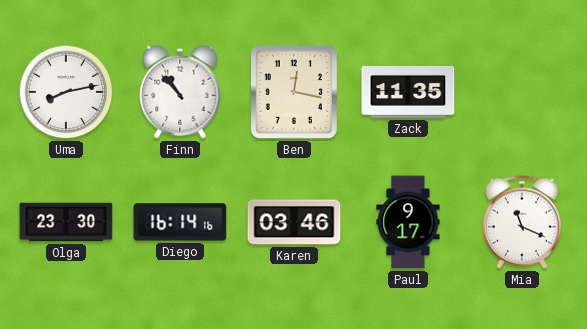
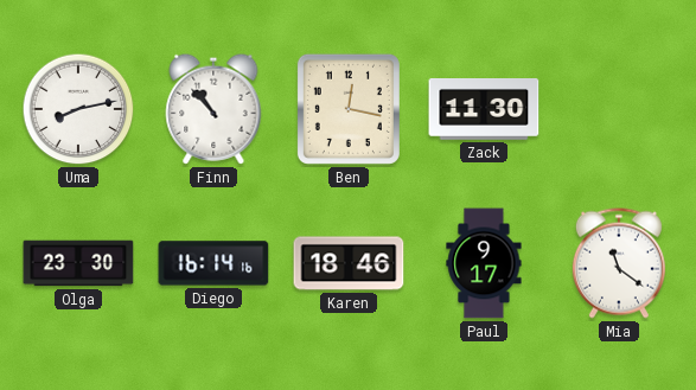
Zack: 11:35 -> 11:30
Karen: 03:46 -> 18:46
Mia: 11:19 -> 11:21
